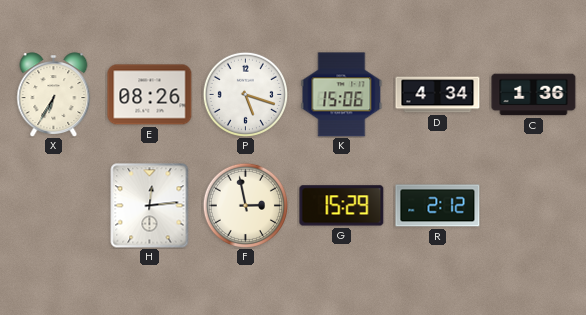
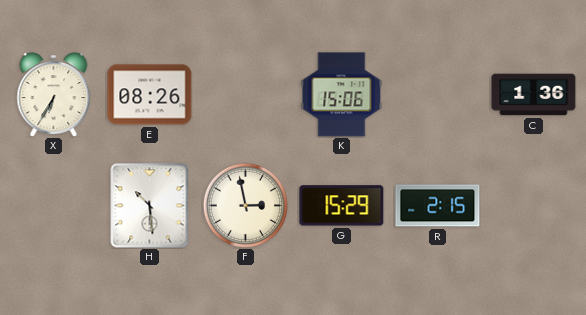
P: 5:18 -> none
D: 4:34 -> none
H: 12:14 -> 10:29
R: 2:12 -> 2:15
